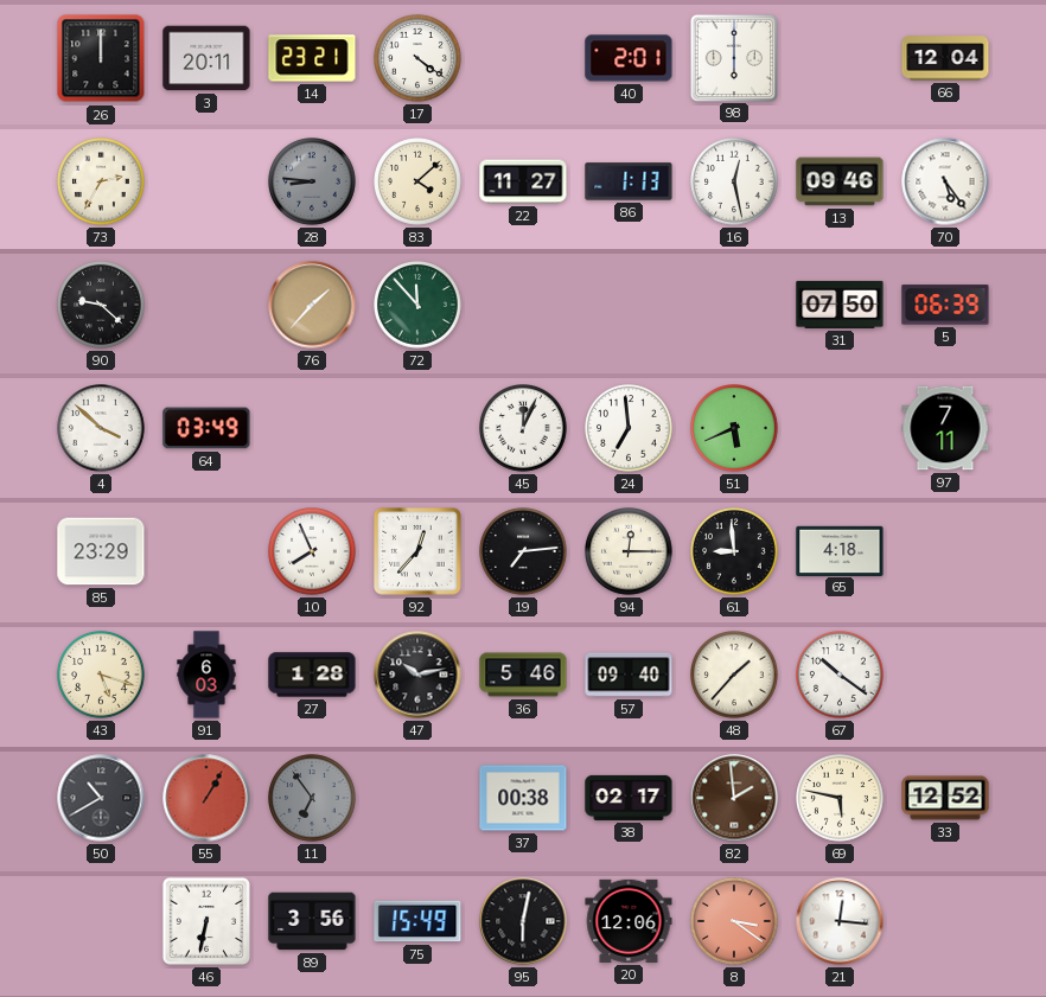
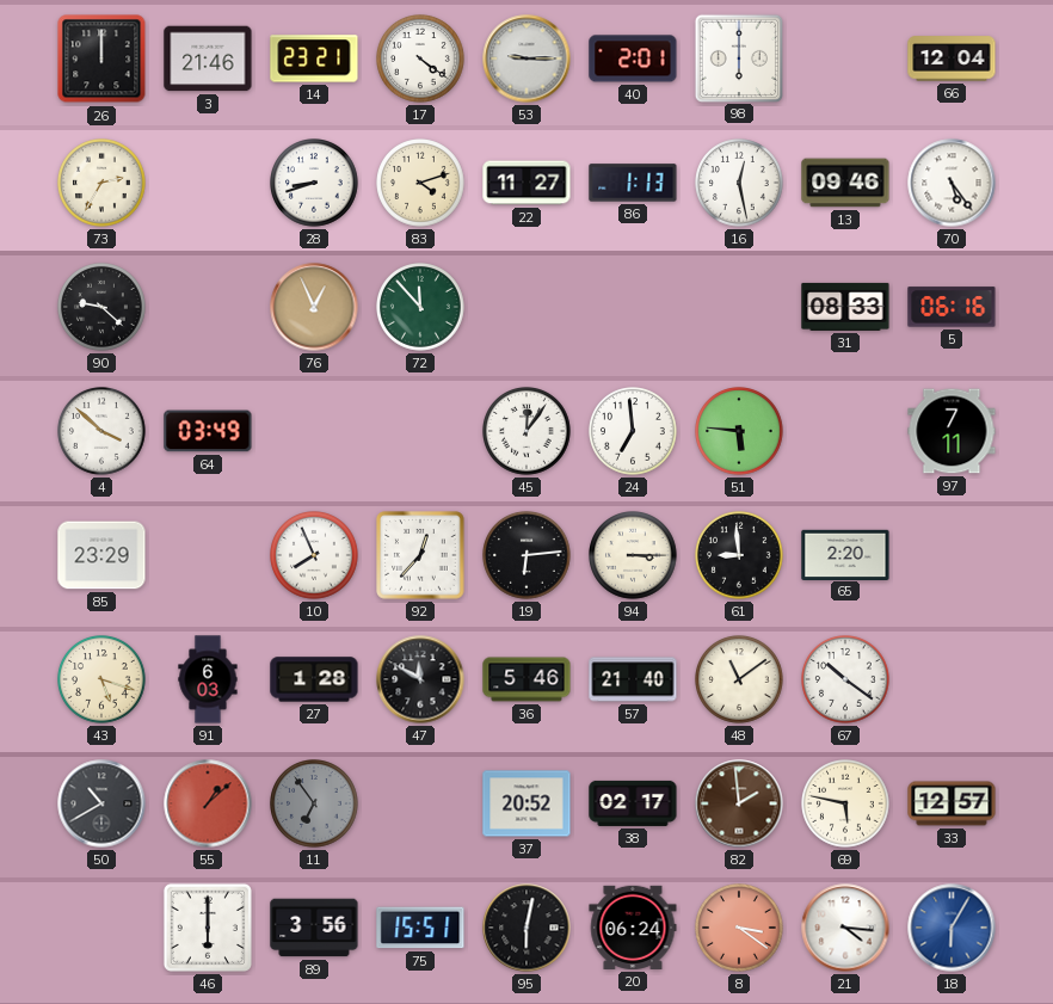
3: 20:11 -> 21:46
53: none -> 9:15
28: 8:46 -> 8:42
28 dial: grey -> white
83: 4:08 -> 4:12
76: 1:37 -> 12:56
31: 07:50 -> 08:33
5: 06:39 -> 06:16
45: 12:04 -> 12:06
51: 5:41 -> 5:46
19: 7:14 -> 6:14
94: 12:15 -> 3:15
65: 4:18 -> 2:20
47: 10:13 -> 11:50
57: 09:40 -> 21:40
48: 1:37 -> 11:09
55: 1:05 -> 1:08
37: 00:38 -> 20:52
33: 12:52 -> 12:57
46: 6:32 -> 6:00
75: 15:49 -> 15:51
20: 12:06 -> 06:24
21: 12:16 -> 4:16
18: none -> 6:05
